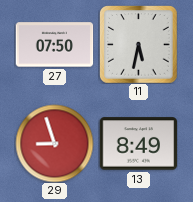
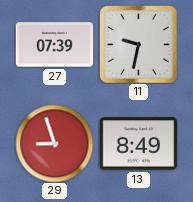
27: 07:50 -> 07:39
11: 5:32 -> 9:32
